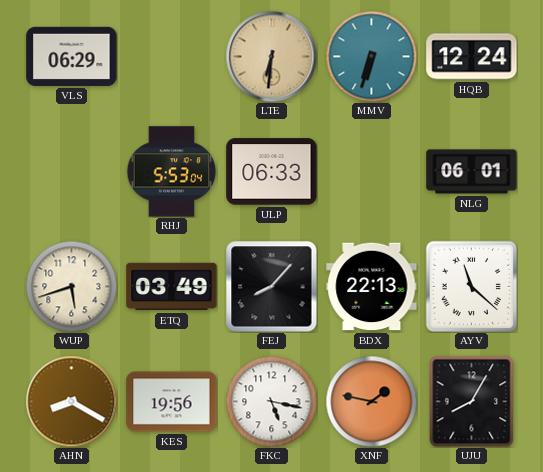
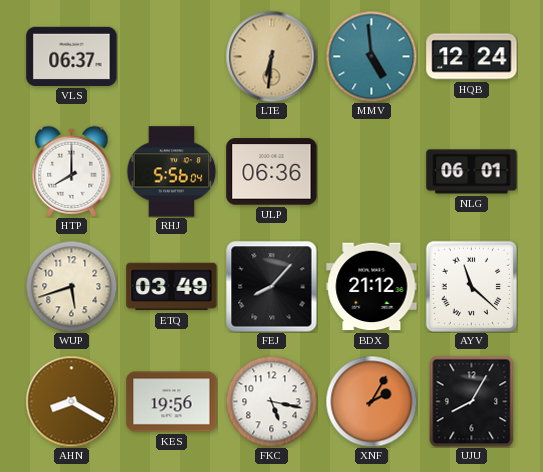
VLS: 06:29 -> 06:37
MMV: 6:33 -> 4:59
HTP: none -> 8:00
RHJ: 5:53 -> 5:56
ULP: 06:33 -> 06:36
BDX: 22:13 -> 21:12
XNF: 1:47 -> 2:05
